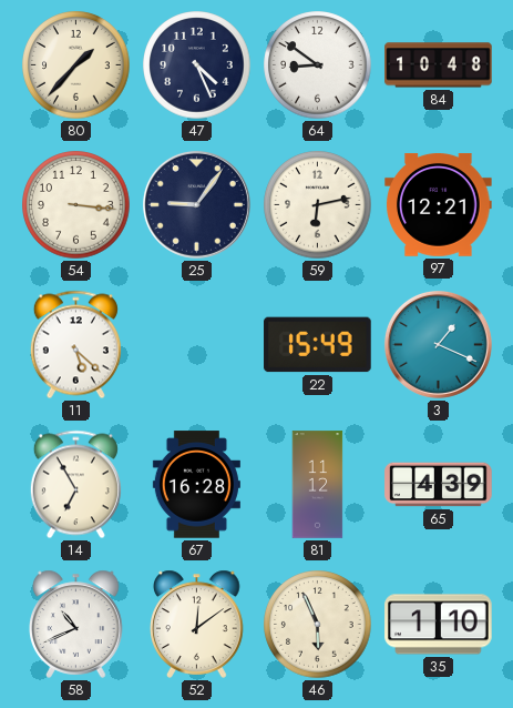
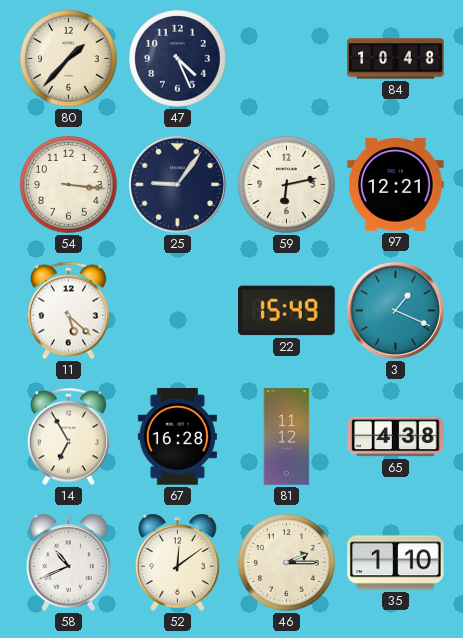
64: 8:51 -> none
65: 4:39 -> 4:38
46: 5:56 -> 2:15
